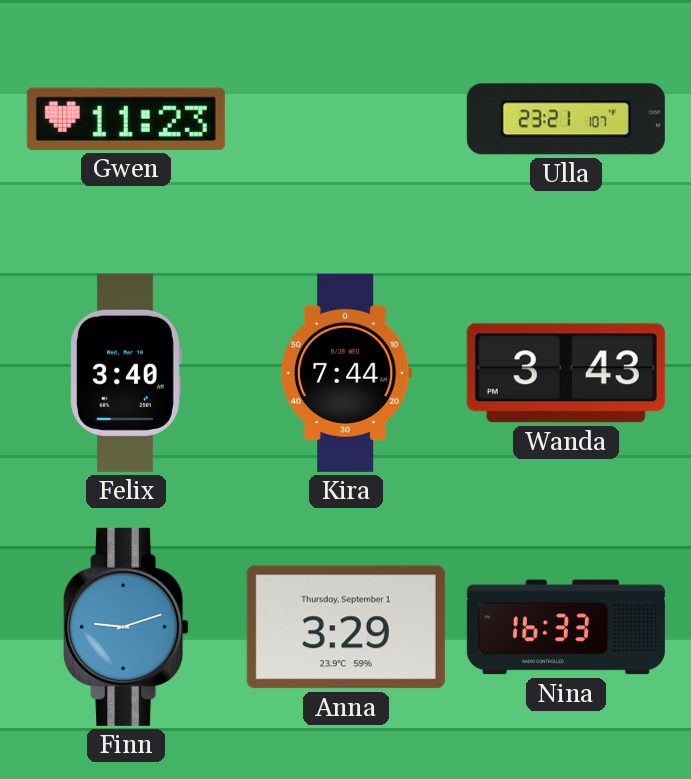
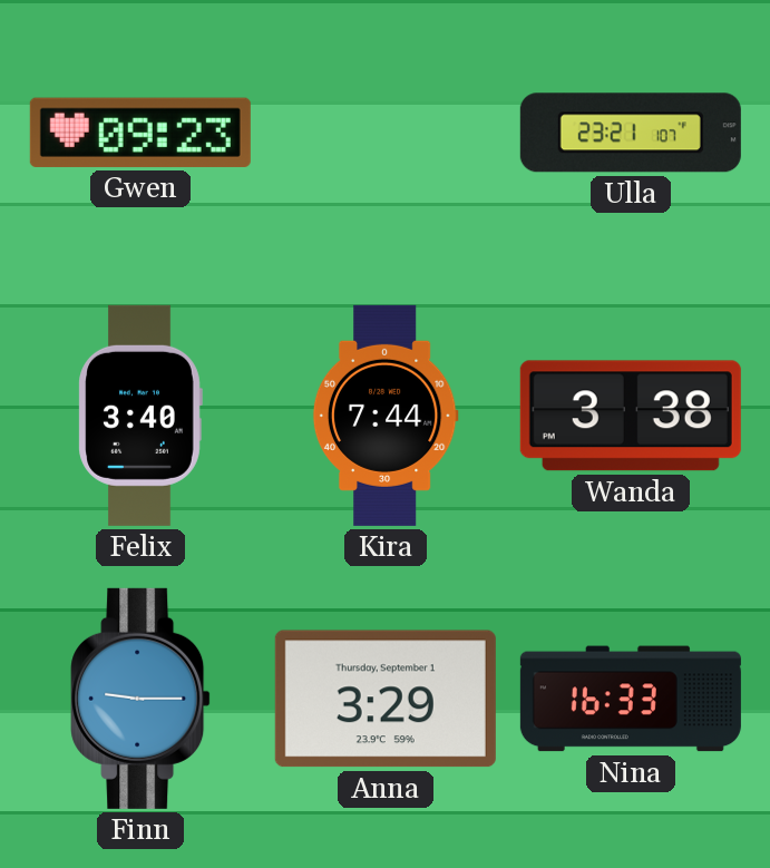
Gwen: 11:23 -> 09:23
Wanda: 3:43 -> 3:38
Finn: 9:12 -> 9:15
